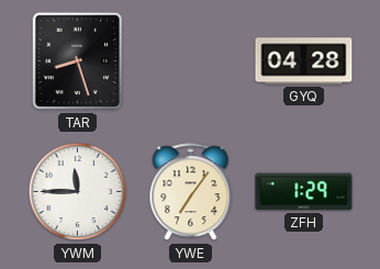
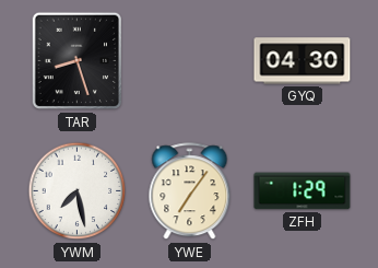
GYQ: 04:28 -> 04:30
YWM: 11:45 -> 7:28
